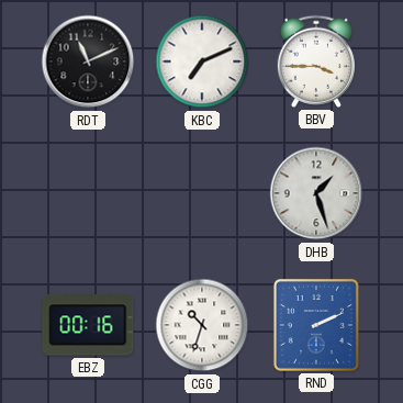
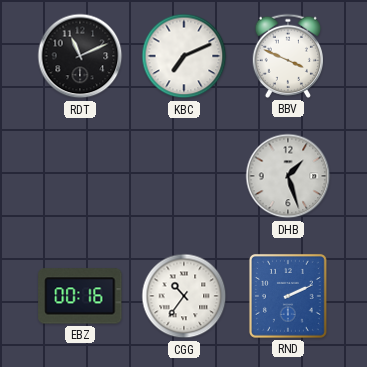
BBV: 3:45 -> 3:49
CGG: 10:33 -> 10:36
